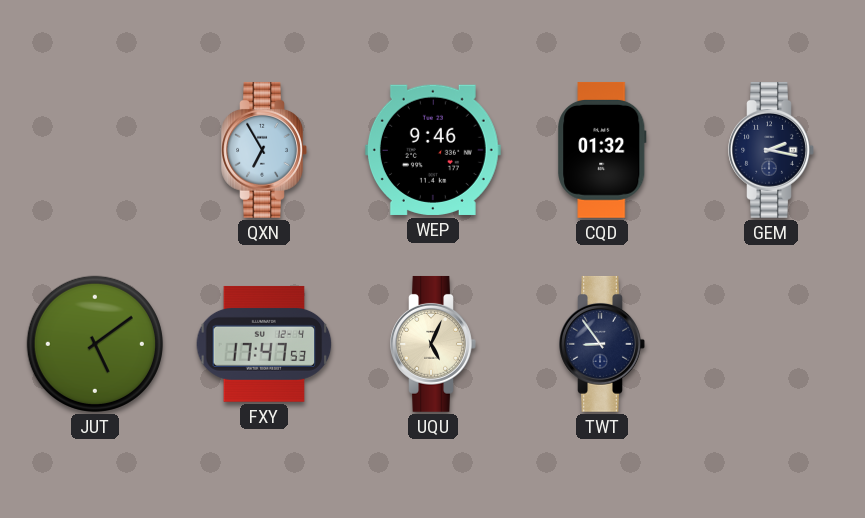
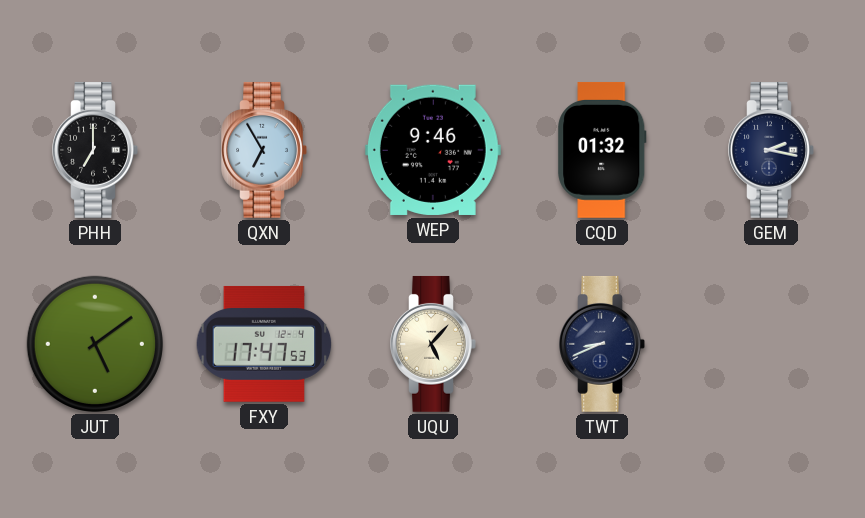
PHH: none -> 7:00
UQU: 5:04 -> 5:07
TWT: 8:54 -> 8:41
